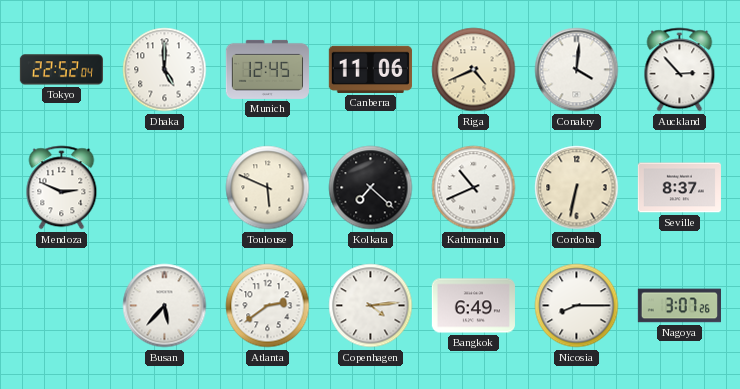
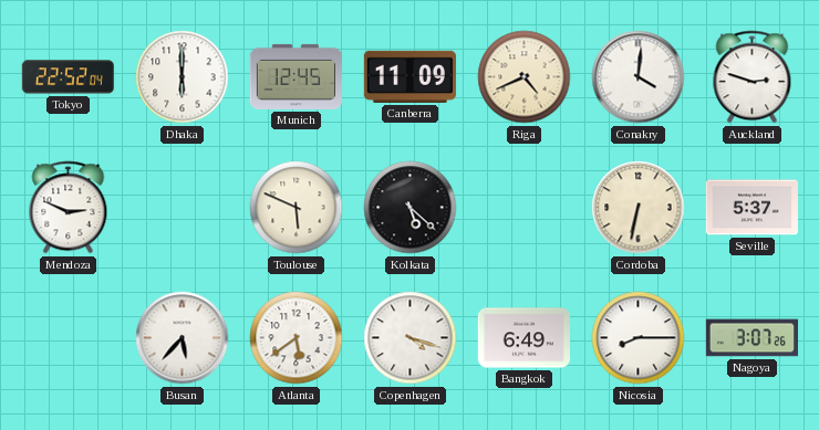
Dhaka: 5:00 -> 6:00
Canberra: 11:06 -> 11:09
Auckland: 2:53 -> 2:48
Kolkata: 7:22 -> 5:22
Kathmandu: 10:41 -> none
Seville: 8:37 -> 5:37
Atlanta: 2:39 -> 5:39
Copenhagen: 4:14 -> 4:18
